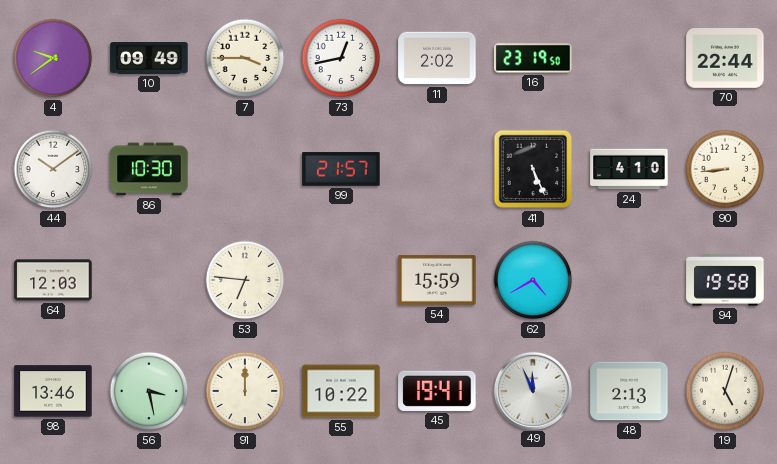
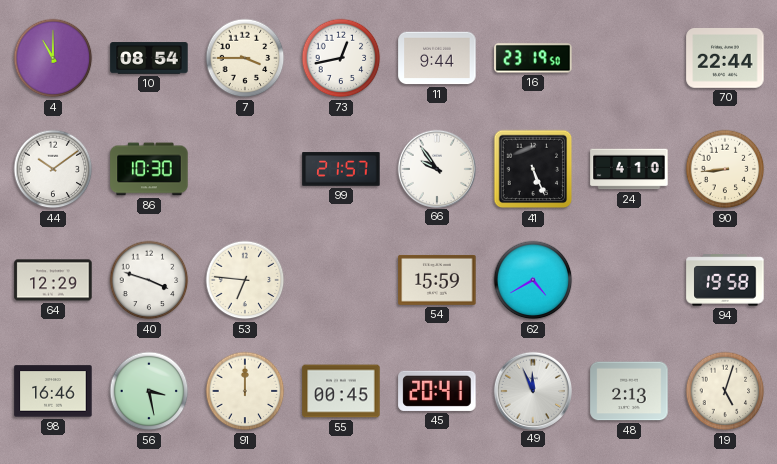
4: 9:39 -> 11:00
10: 09:49 -> 08:54
11: 2:02 -> 9:44
66: none -> 9:54
64: 12:03 -> 12:29
40: none -> 3:48
98: 13:46 -> 16:46
55: 10:22 -> 00:45
45: 19:41 -> 20:41
